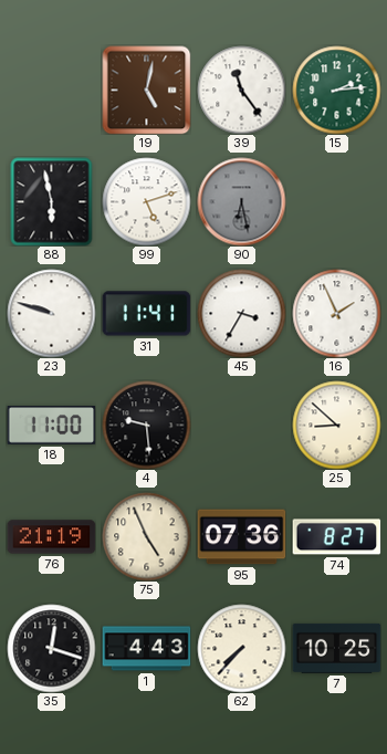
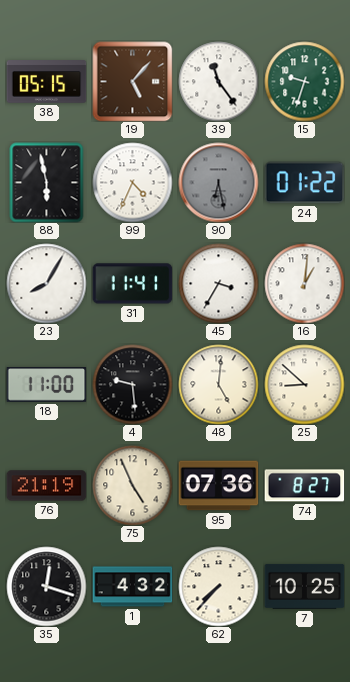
38: none -> 05:15
19: 5:02 -> 5:07
15: 2:14 -> 9:33
99: 5:12 -> 4:34
24: none -> 01:22
23: 9:48 -> 8:05
16: 1:56 -> 1:01
48: none -> 5:01
1: 4:43 -> 4:32
